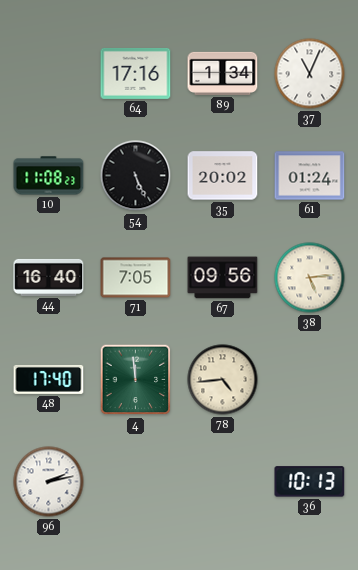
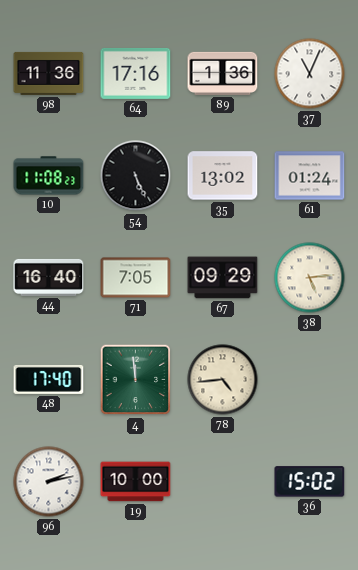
98: none -> 11:36
89: 1:34 -> 1:36
35: 20:02 -> 13:02
67: 09:56 -> 09:29
19: none -> 10:00
36: 10:13 -> 15:02
